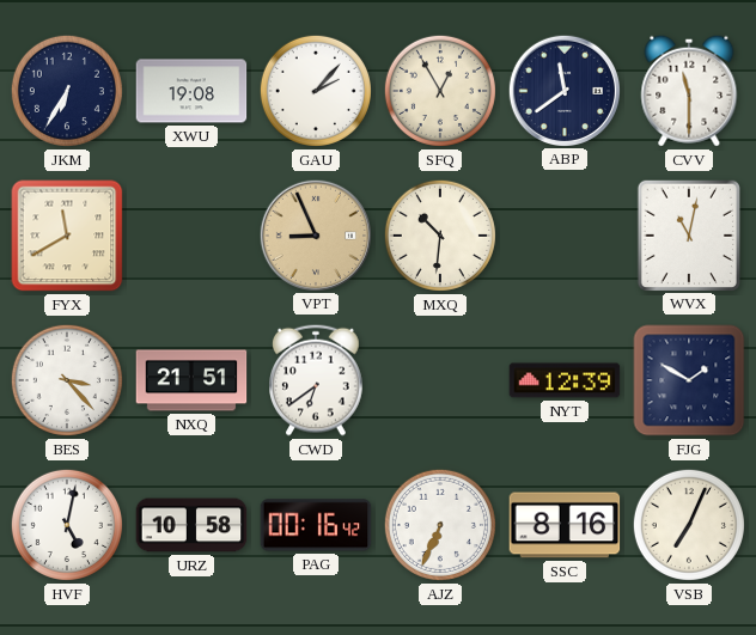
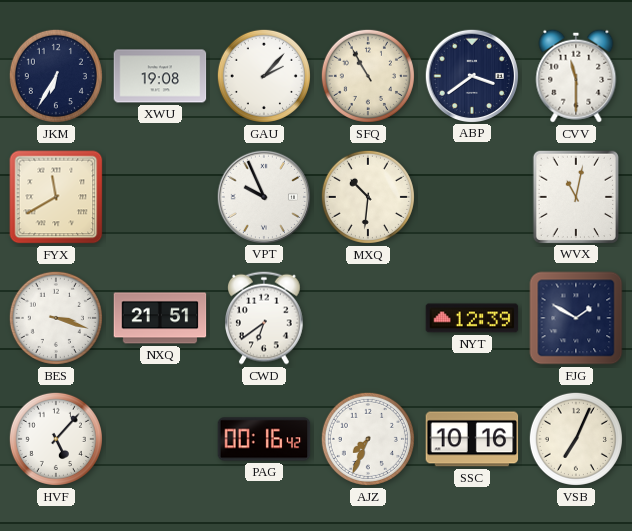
SFQ: 12:55 -> 10:55
ABP: 11:39 -> 3:39
VPT: 8:56 -> 9:56
VPT dial: champagne -> white
BES: 3:23 -> 3:18
HVF: 5:02 -> 5:07
URZ: 10:58 -> none
AJZ: 6:34 -> 7:34
SSC: 8:16 -> 10:16
